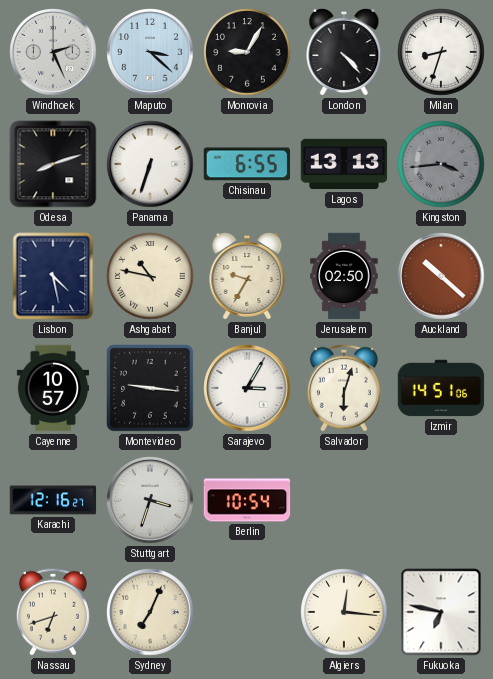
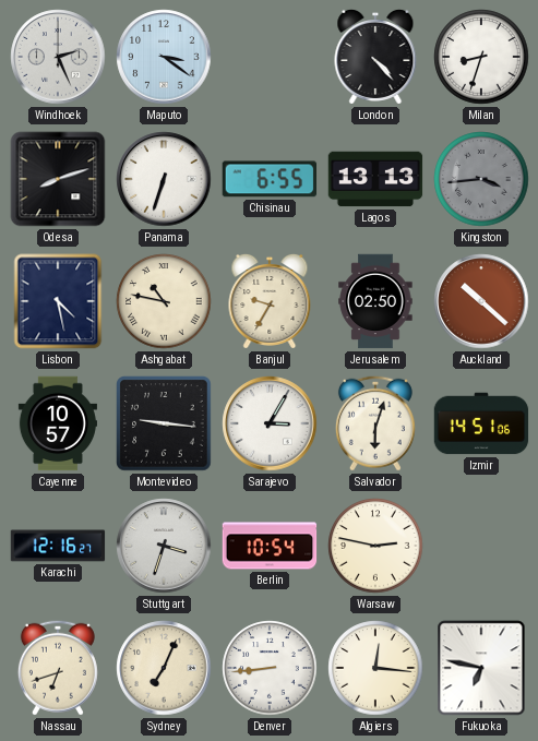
Maputo: 3:22 -> 3:21
Monrovia: 9:05 -> none
Warsaw: none -> 2:47
Denver: none -> 8:44
